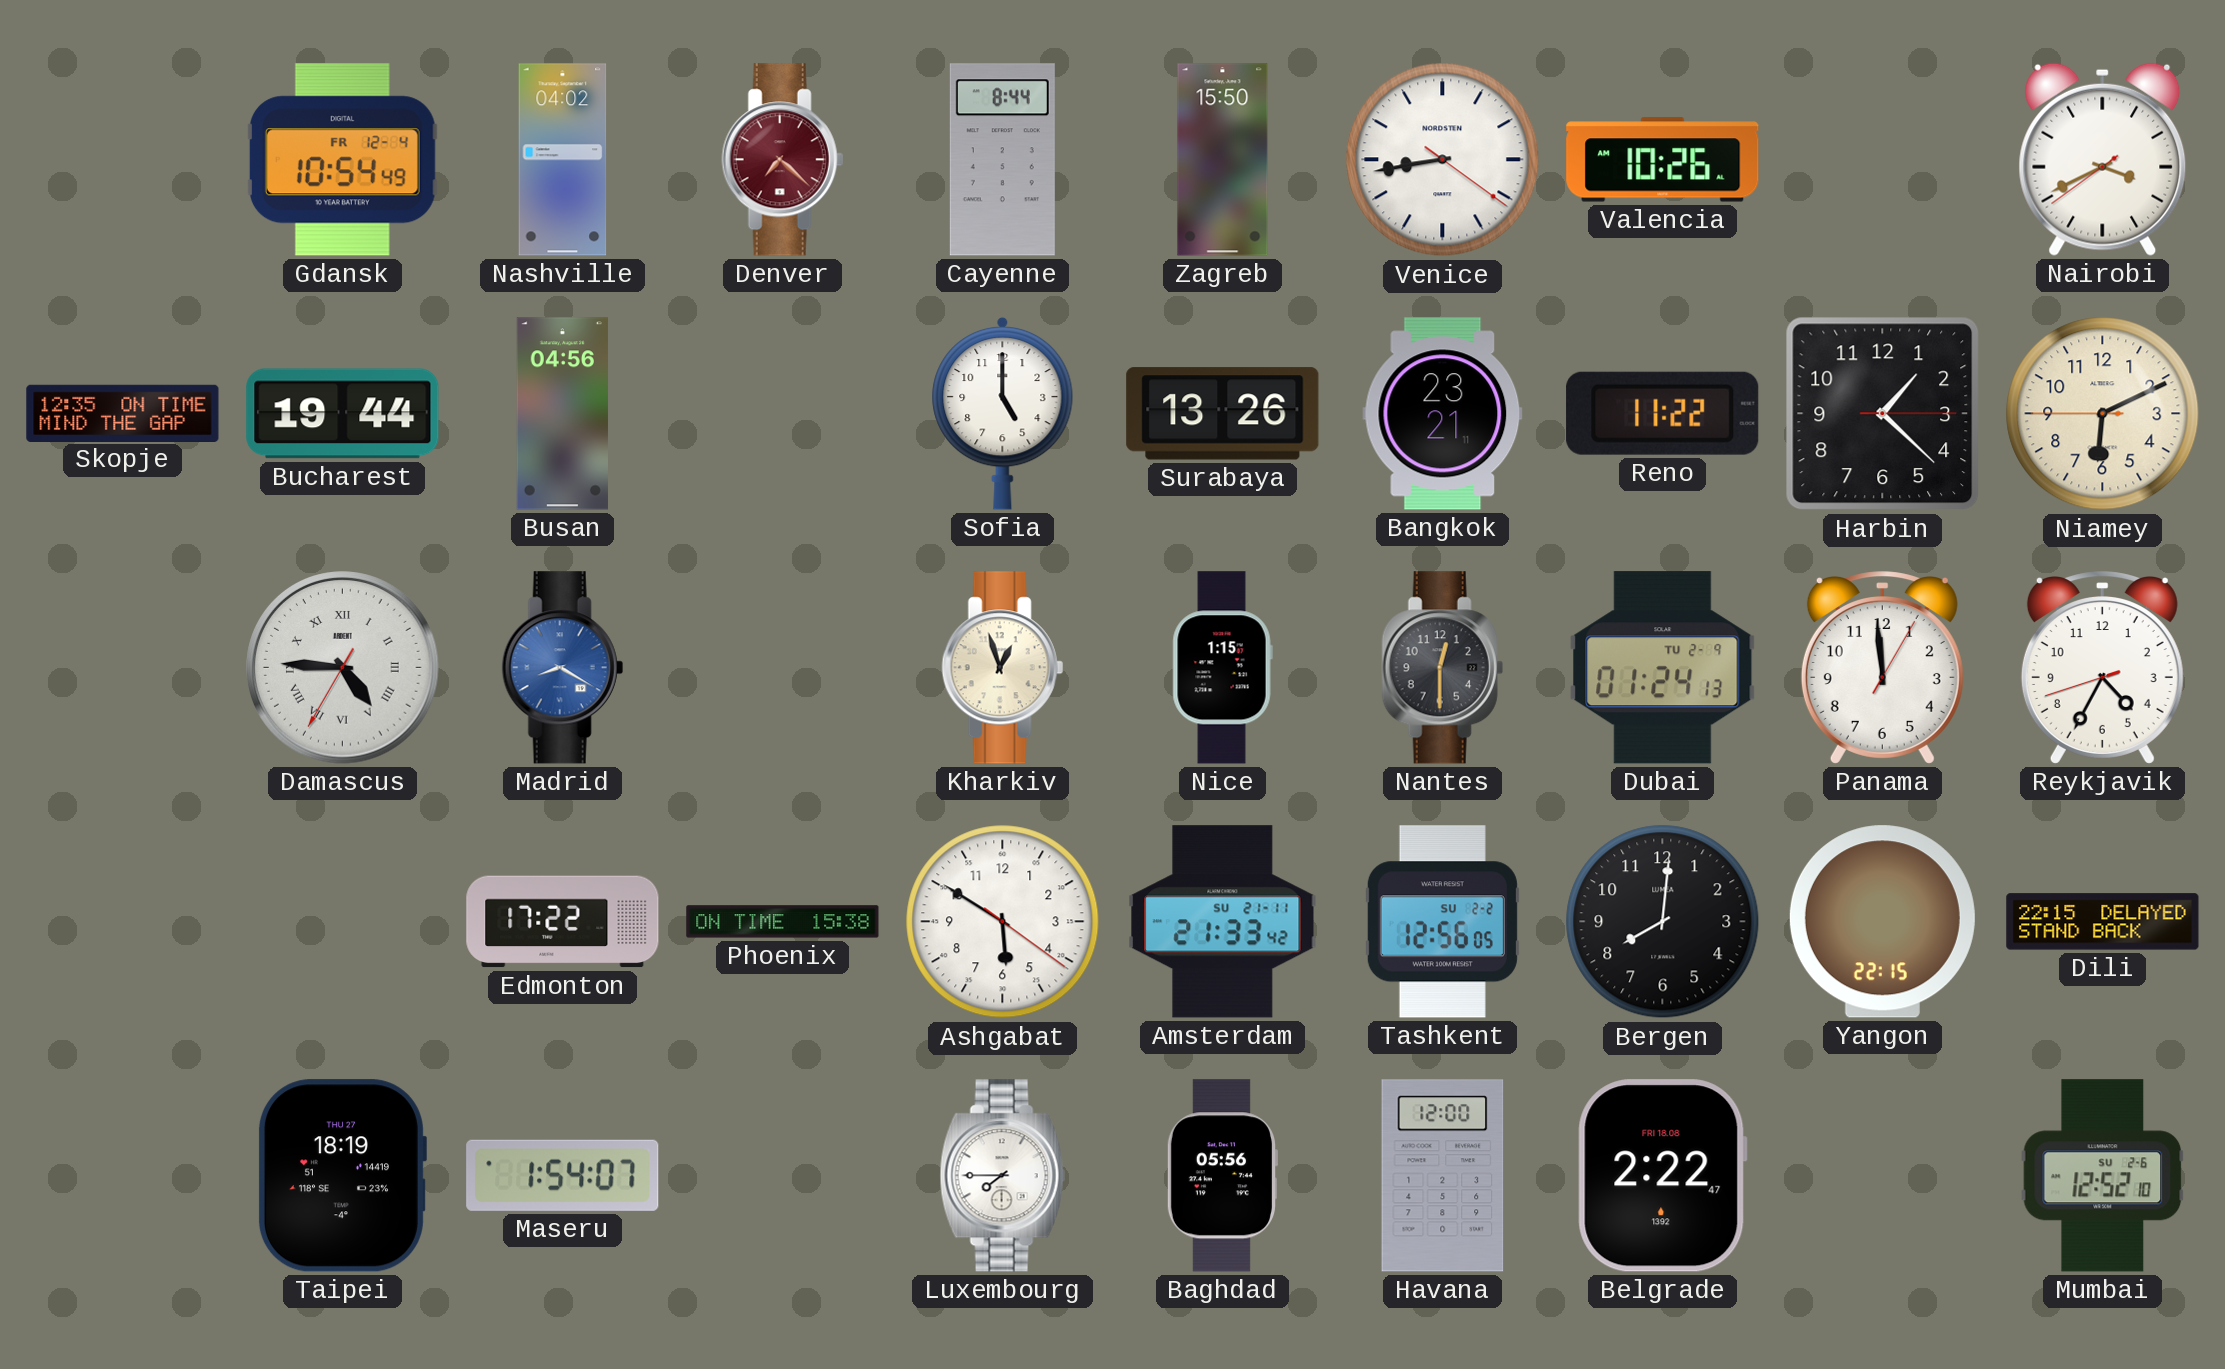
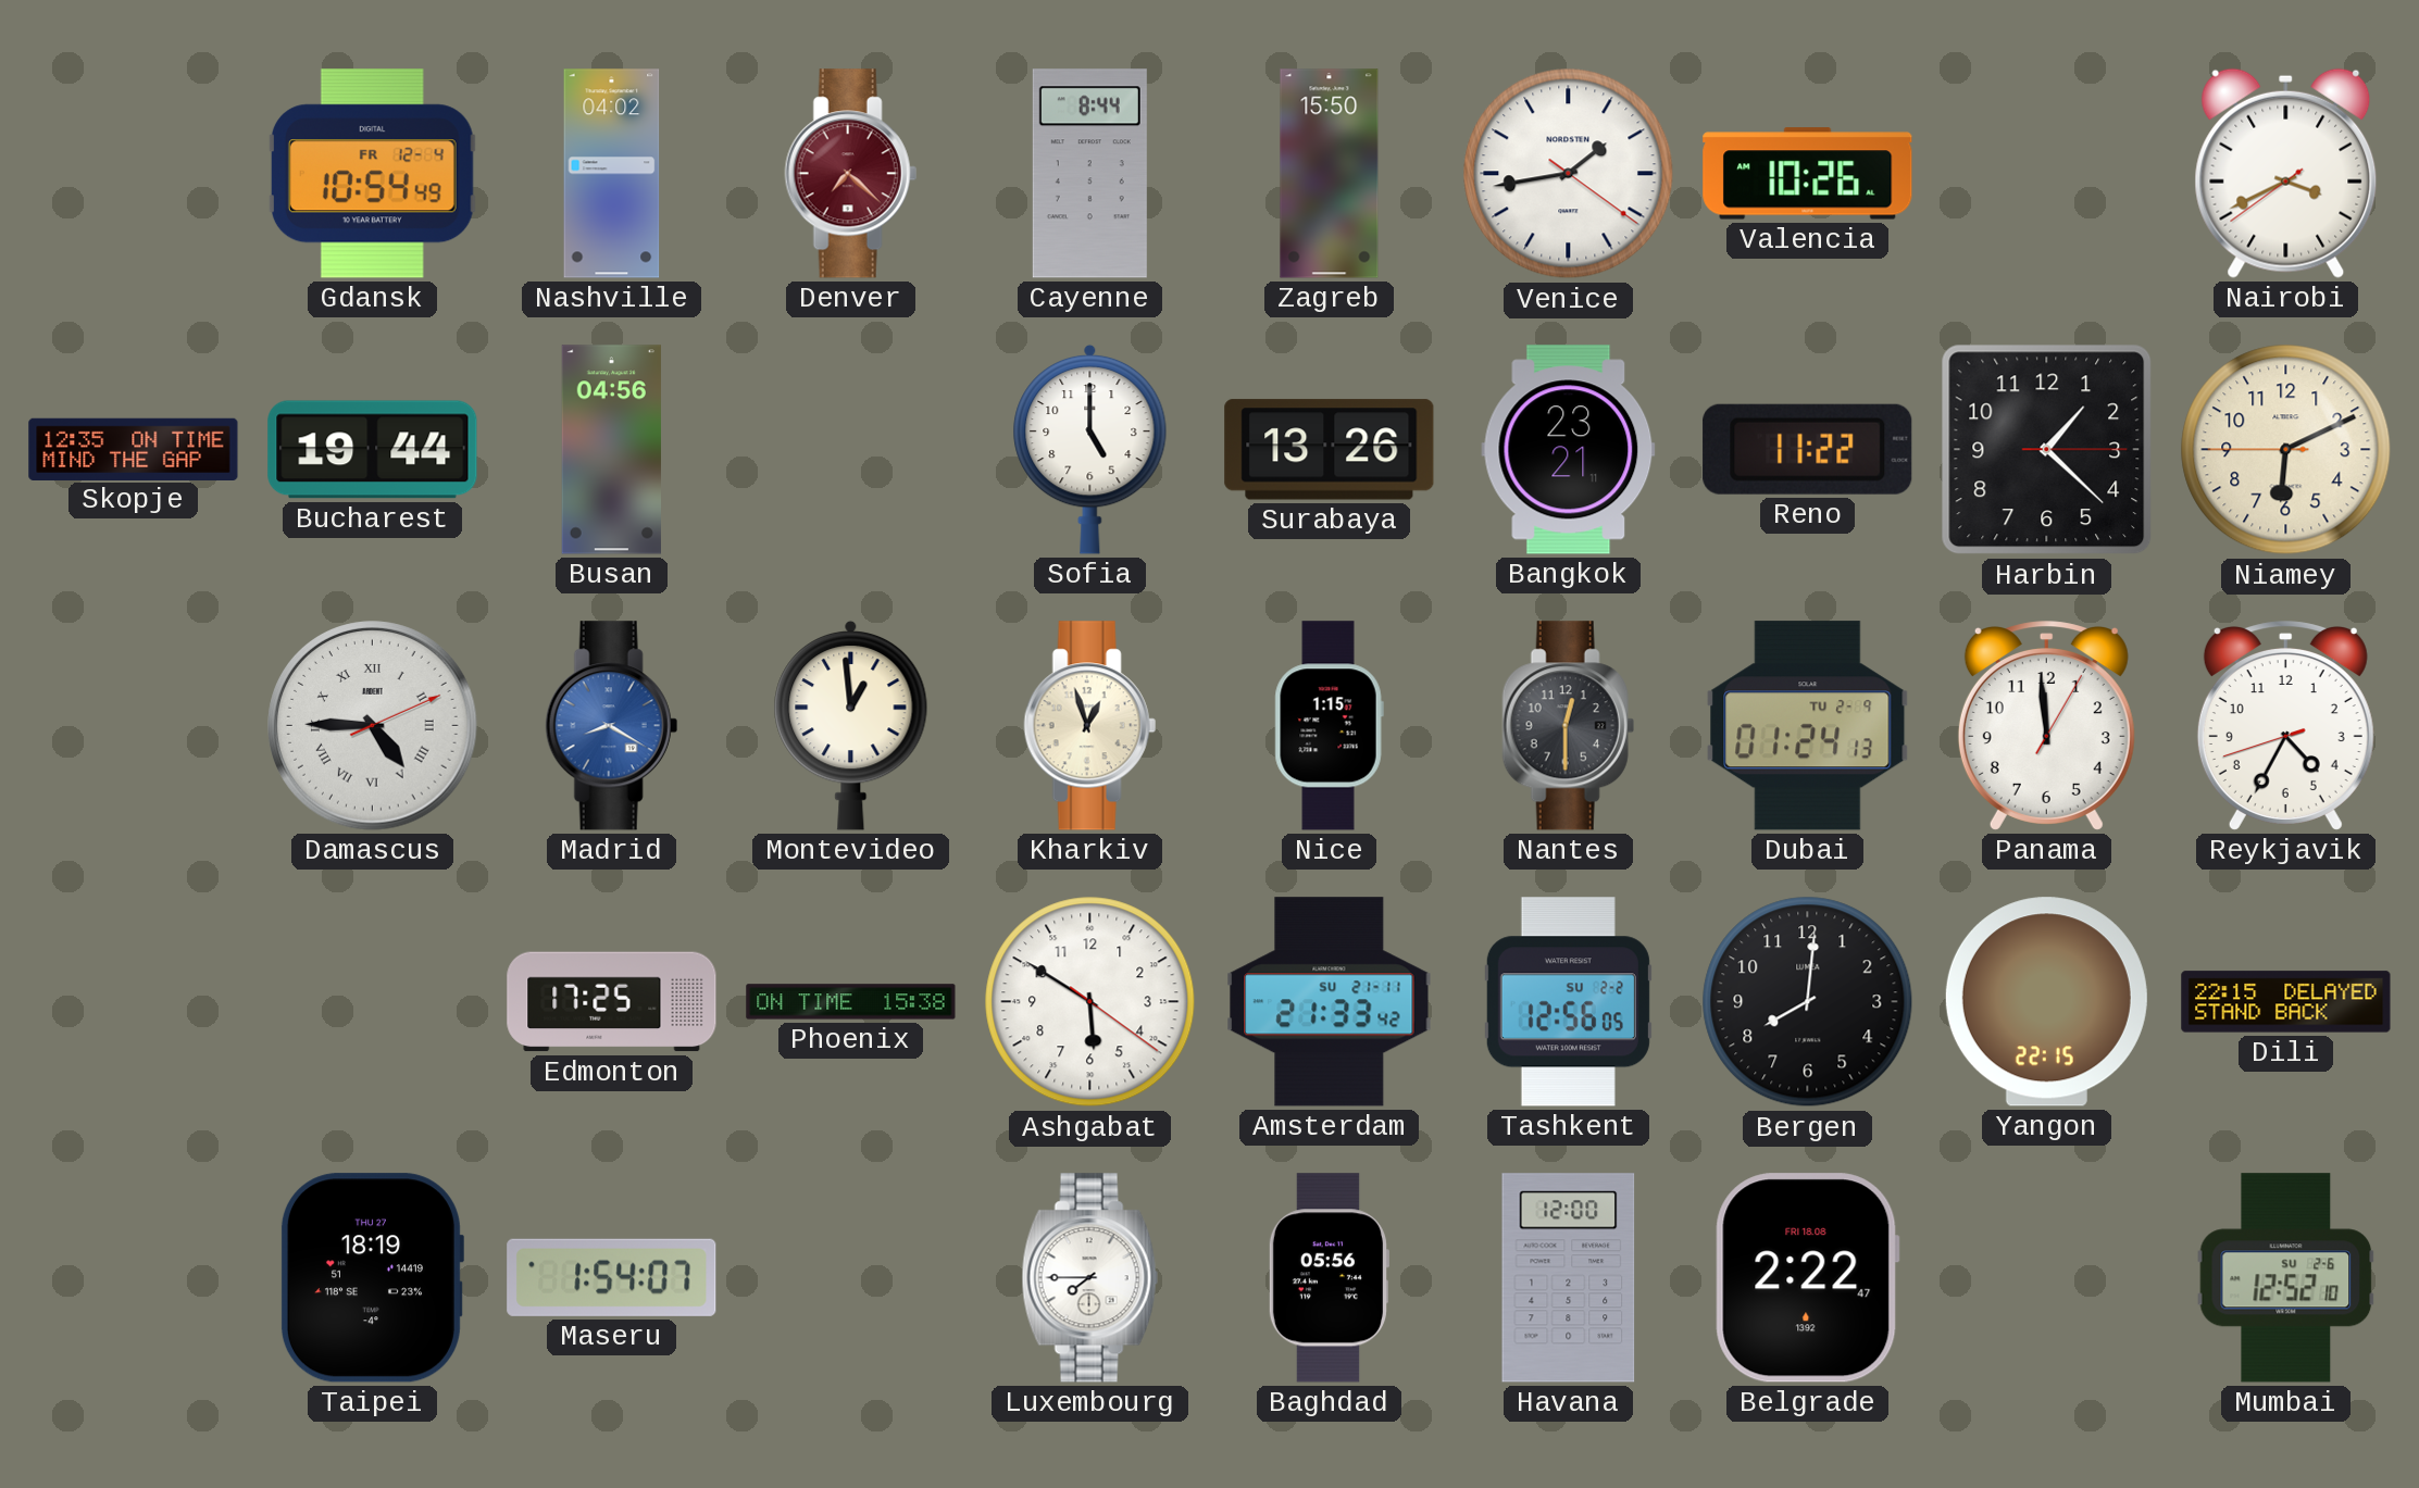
Venice: 8:43 -> 1:43
Damascus: 4:45:35 -> 4:45:11
Montevideo: none -> 12:59
Edmonton: 17:22 -> 17:25
